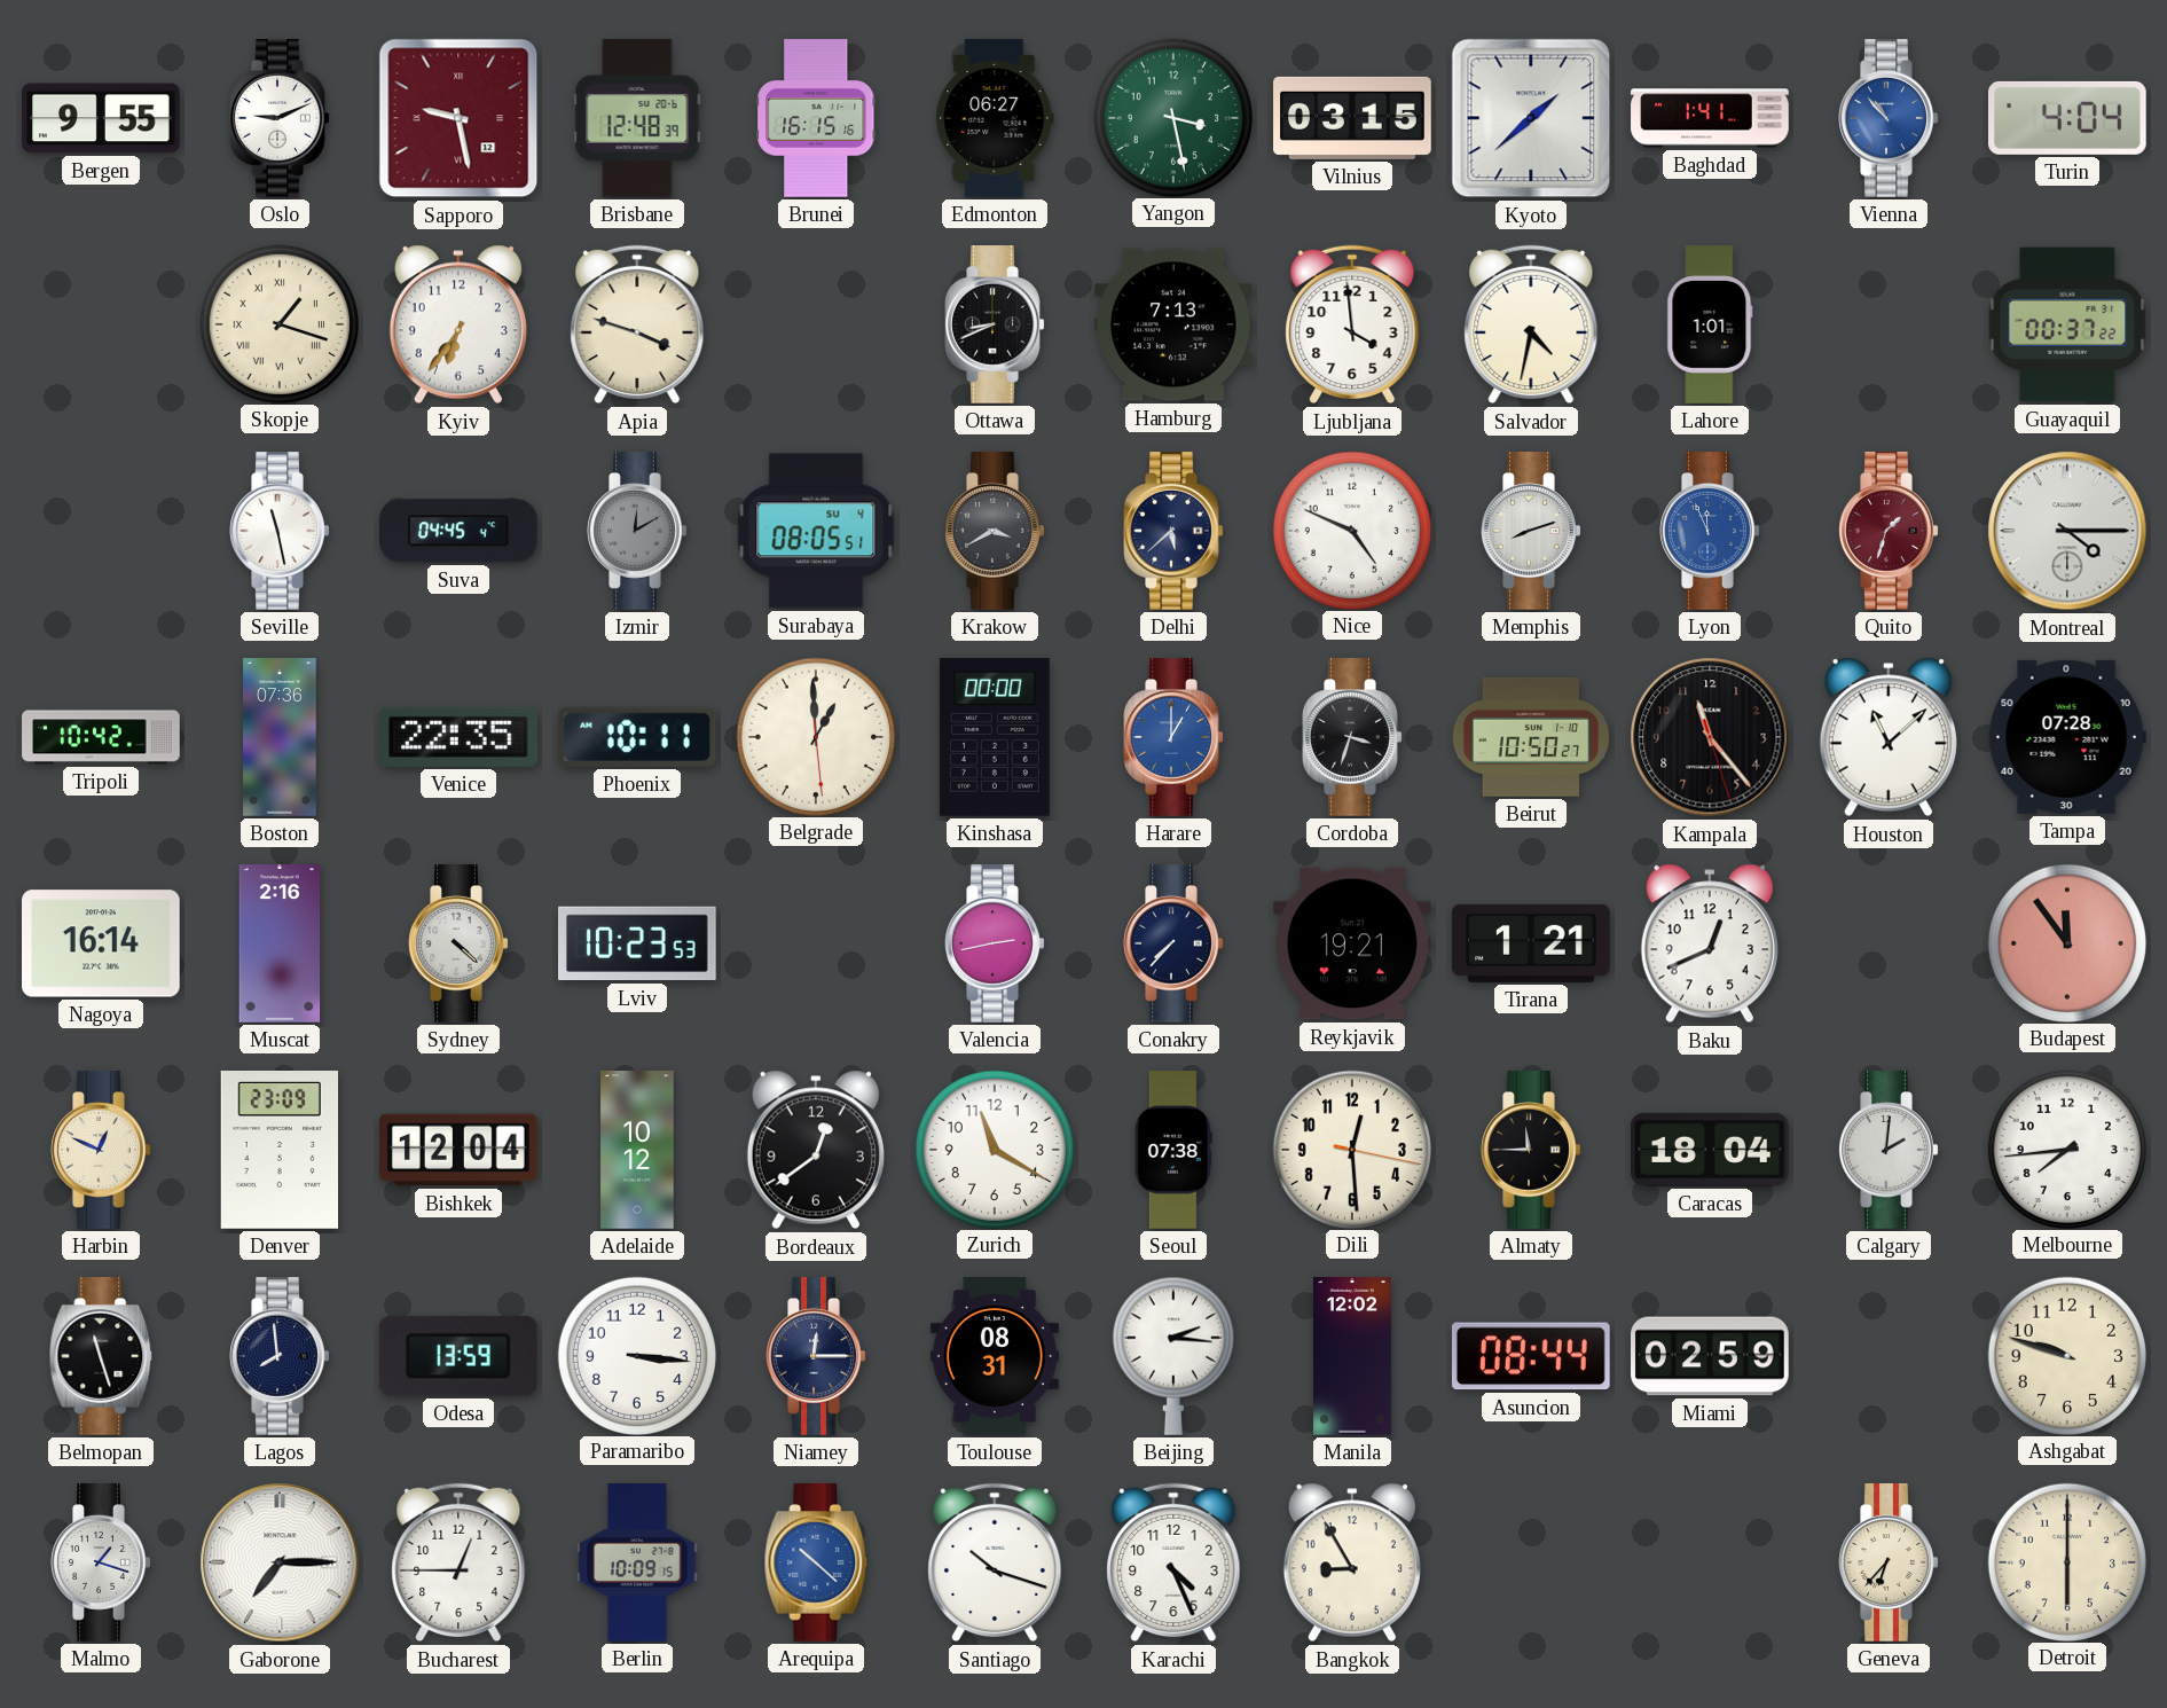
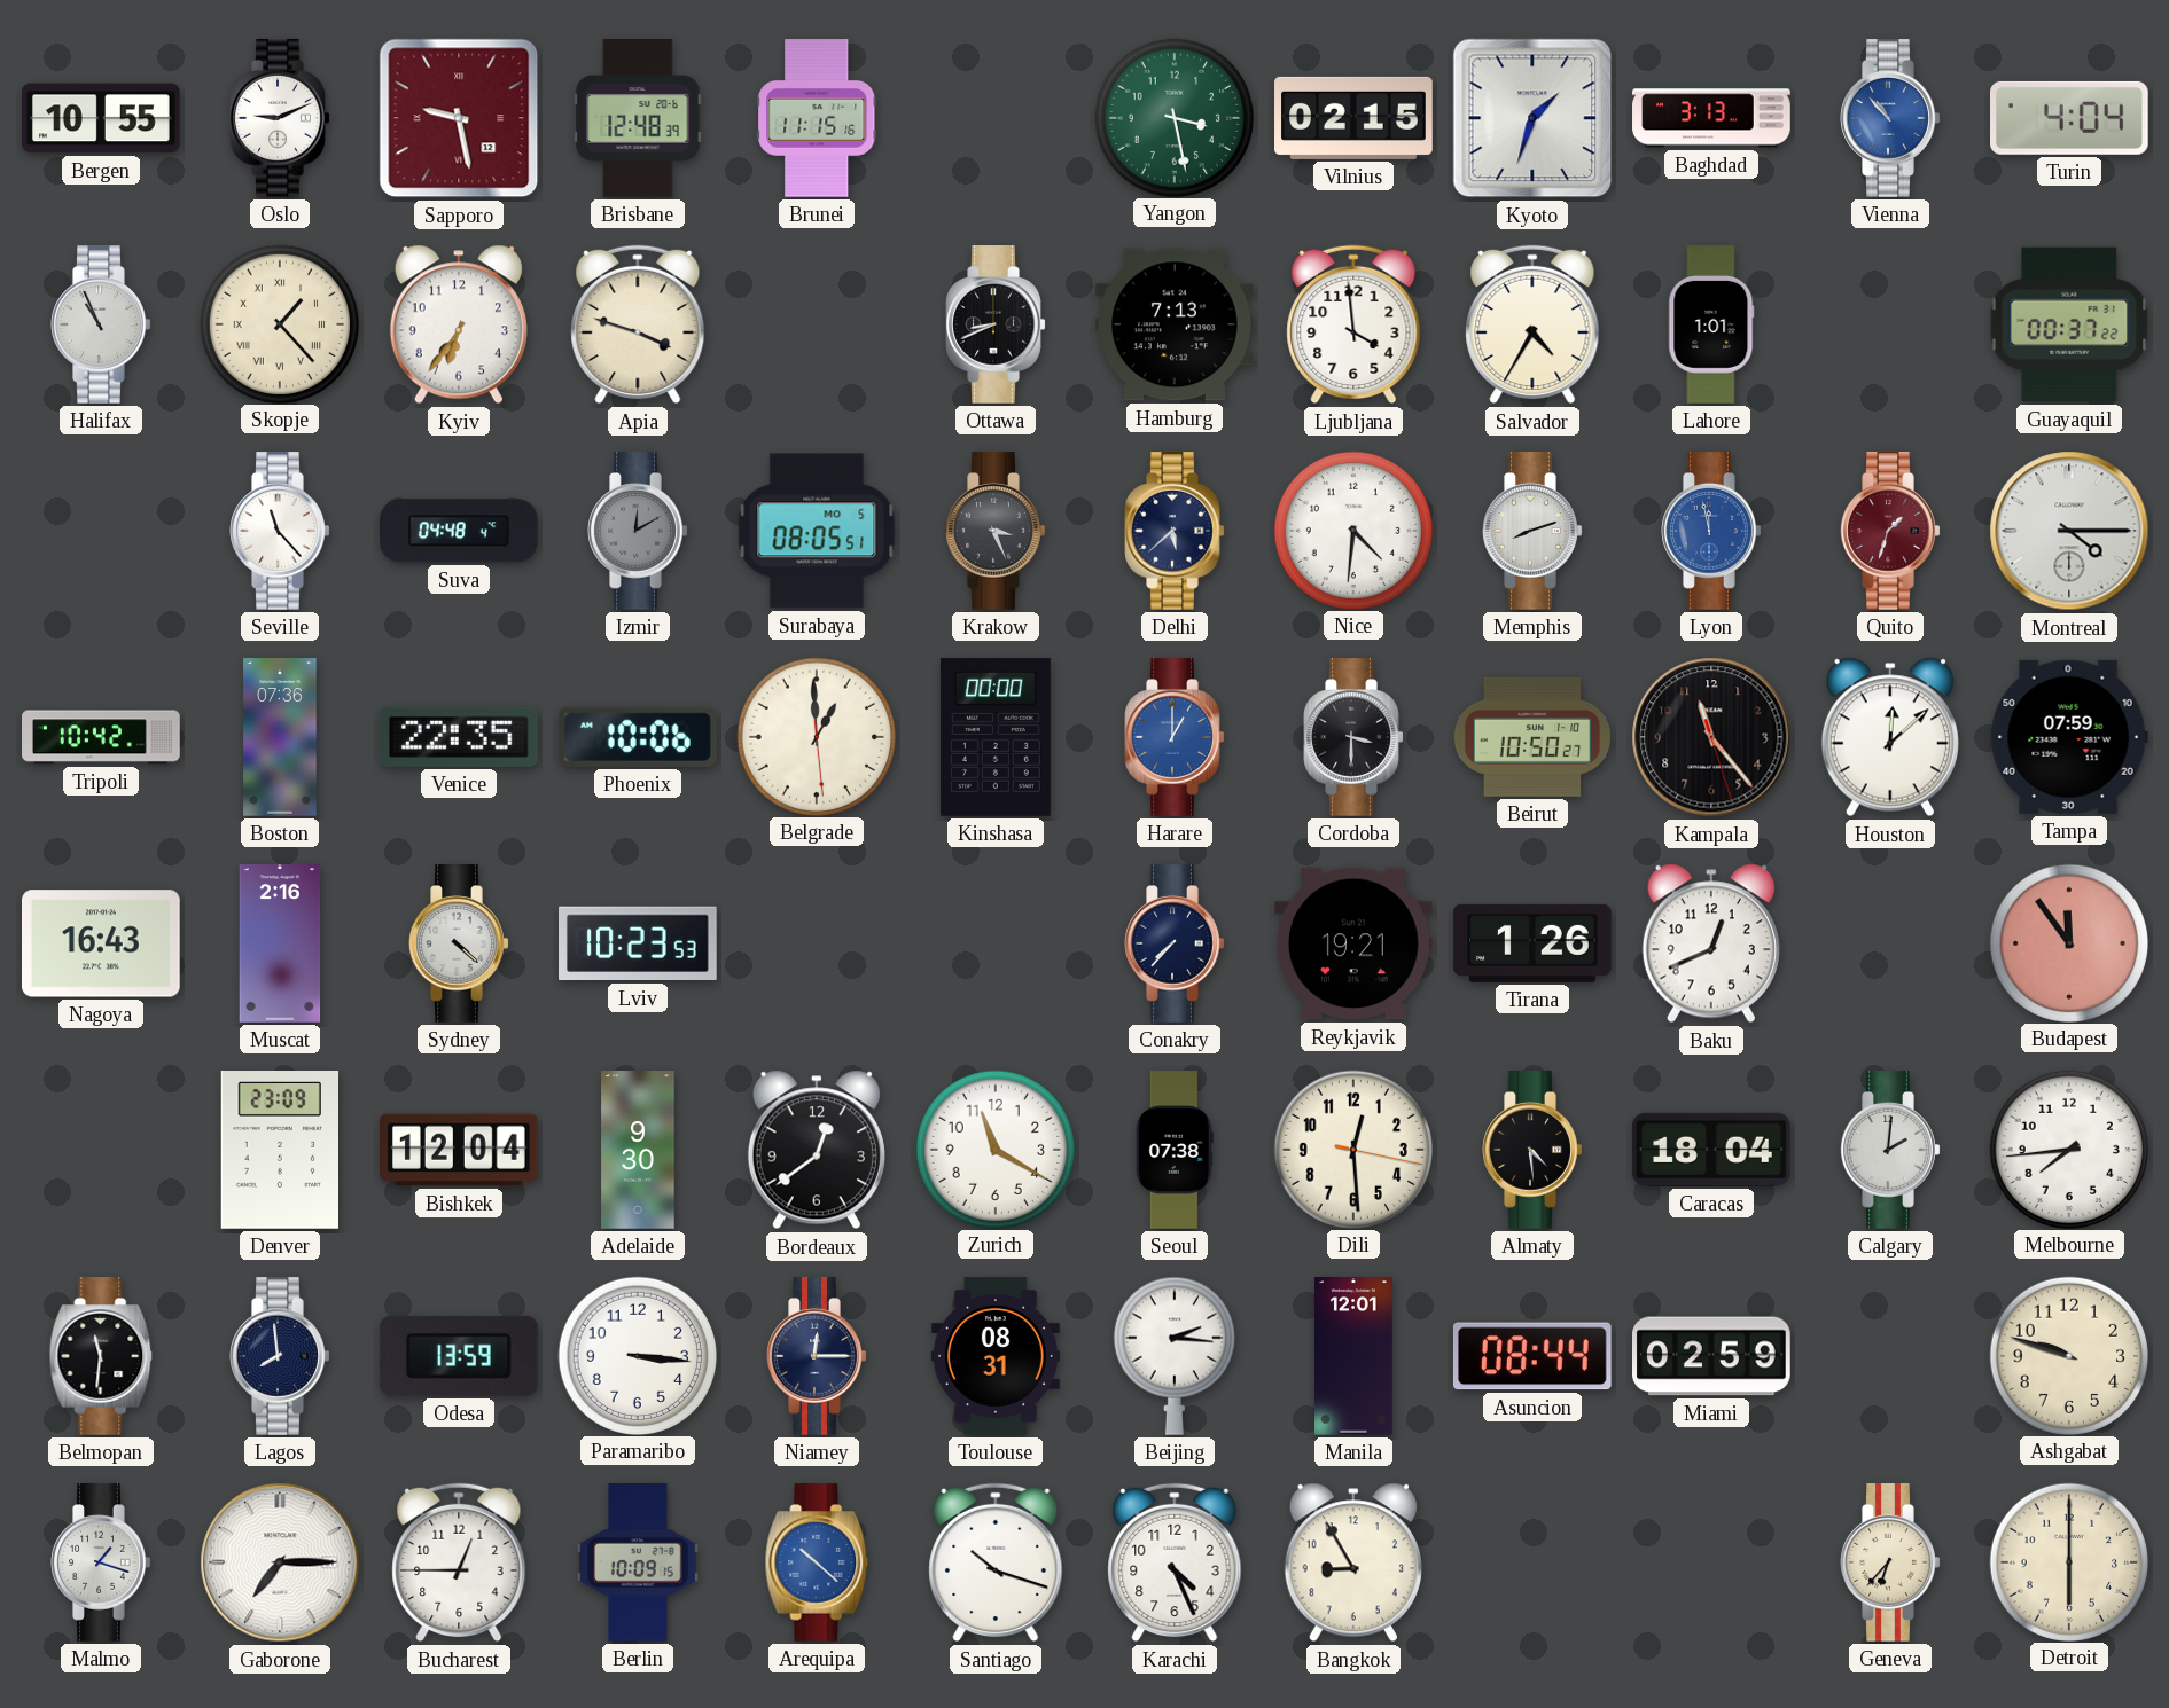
Bergen: 9:55 -> 10:55
Brunei: 16:15 -> 11:15
Edmonton: 06:27 -> none
Vilnius: 03:15 -> 02:15
Kyoto: 1:38 -> 1:33
Baghdad: 1:41 -> 3:13
Halifax: none -> 10:56
Skopje: 1:18 -> 1:23
Salvador: 4:32 -> 4:35
Seville: 11:28 -> 11:23
Suva: 04:45 -> 04:48
Surabaya date: SU 4 -> MO 5
Krakow: 3:40 -> 3:26
Nice: 4:49 -> 4:31
Lyon: 11:56 -> 11:58
Phoenix: 10:11 -> 10:06
Cordoba: 3:33 -> 3:30
Houston: 11:08 -> 12:08
Tampa: 07:28 -> 07:59
Nagoya: 16:14 -> 16:43
Valencia: 2:43 -> none
Tirana: 1:21 -> 1:26
Harbin: 12:49 -> none
Adelaide: 10:12 -> 9:30
Almaty: 11:45 -> 4:29
Belmopan: 11:27 -> 11:31
Manila: 12:02 -> 12:01
